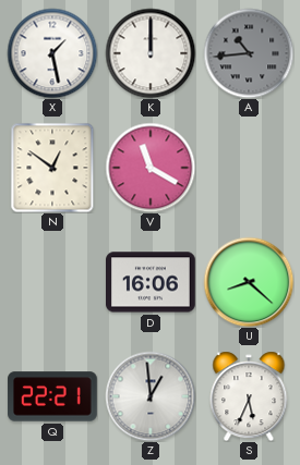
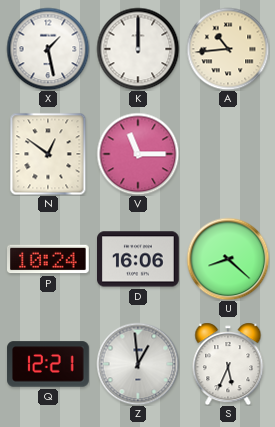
A dial: grey -> cream
V: 11:20 -> 11:15
P: none -> 10:24
Q: 22:21 -> 12:21
